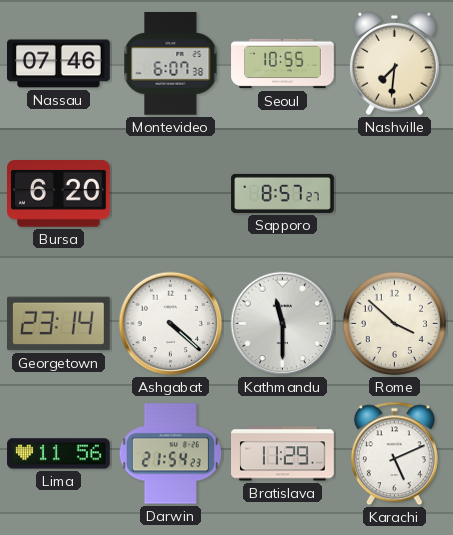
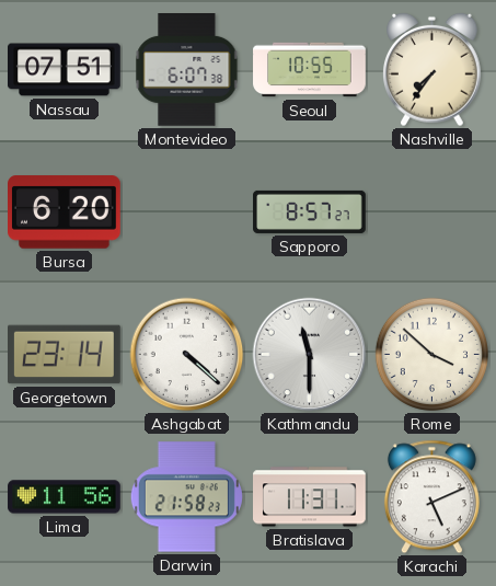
Nassau: 07:46 -> 07:51
Nashville: 7:31 -> 7:36
Darwin: 21:54 -> 21:58
Bratislava: 11:29 -> 11:31
